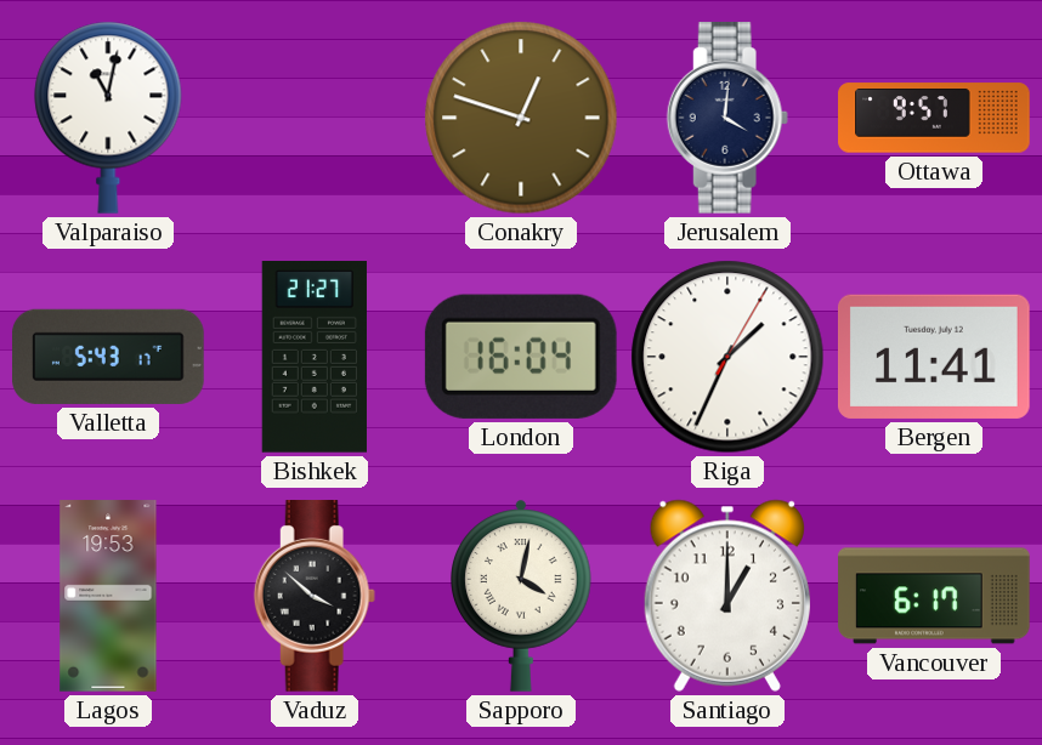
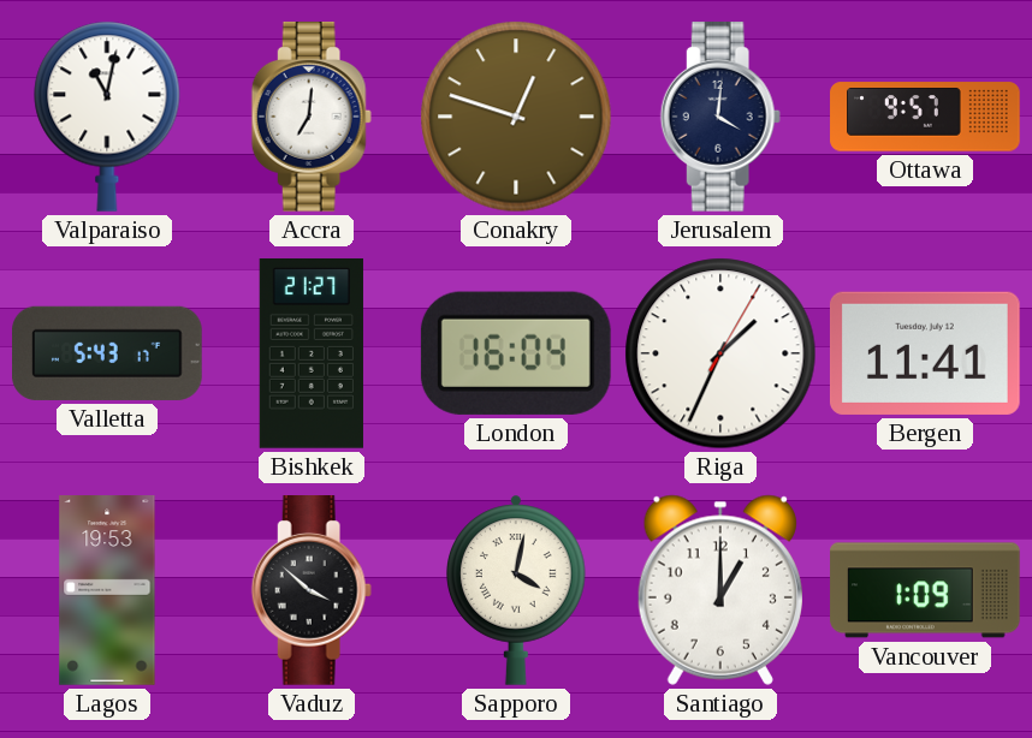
Accra: none -> 7:01
Vancouver: 6:17 -> 1:09
